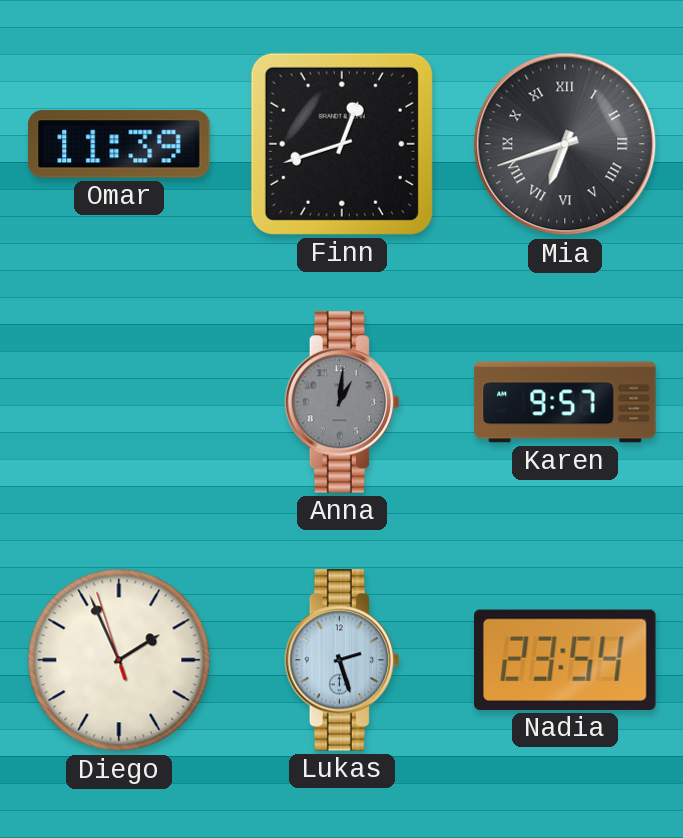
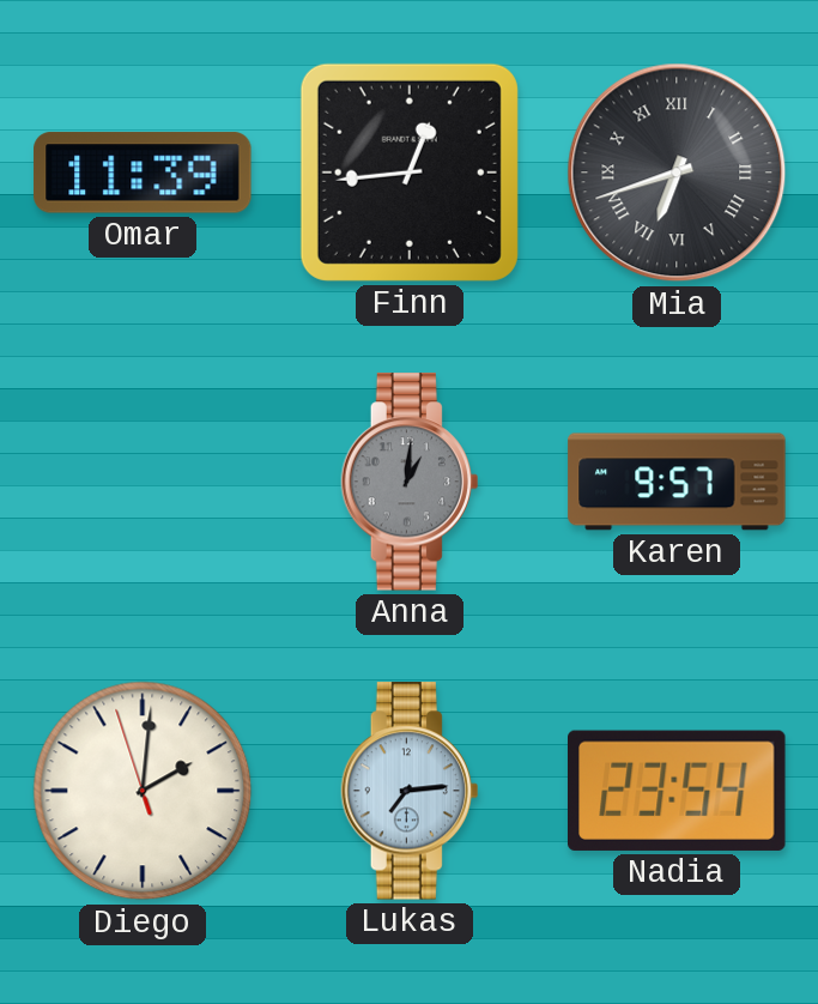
Finn: 12:42 -> 12:44
Diego: 1:55 -> 2:00
Lukas: 2:27 -> 7:14
